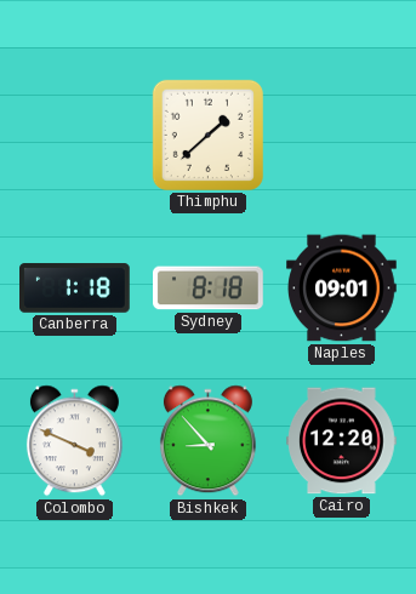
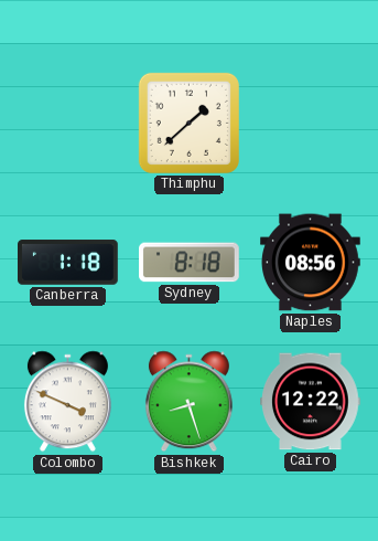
Naples: 09:01 -> 08:56
Bishkek: 8:53 -> 8:27
Cairo: 12:20 -> 12:22
